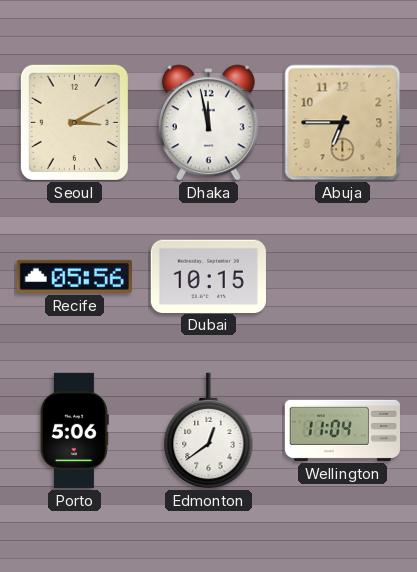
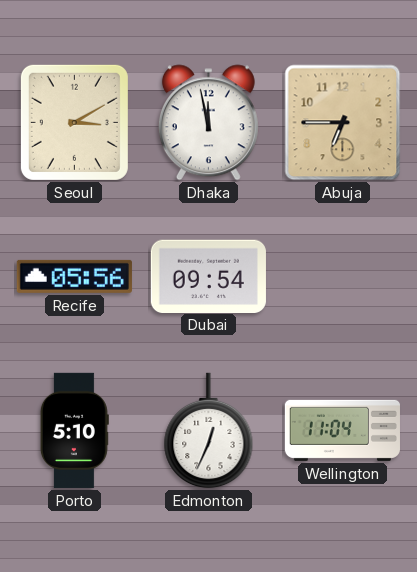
Dubai: 10:15 -> 09:54
Porto: 5:06 -> 5:10
Edmonton: 12:39 -> 12:34
